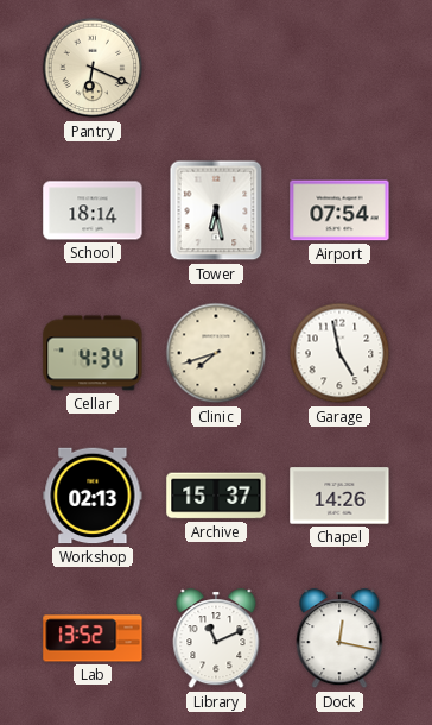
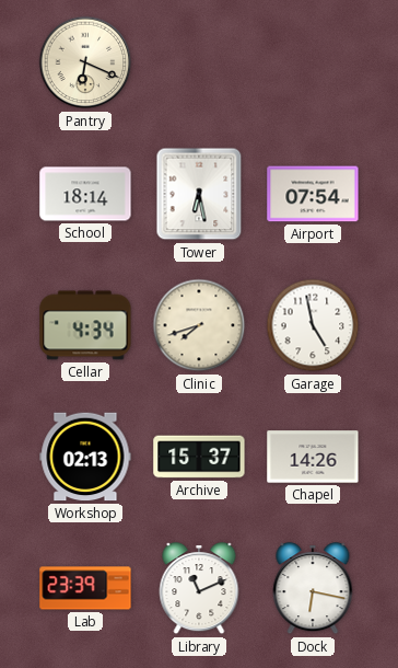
Lab: 13:52 -> 23:39
Dock: 12:17 -> 6:17
